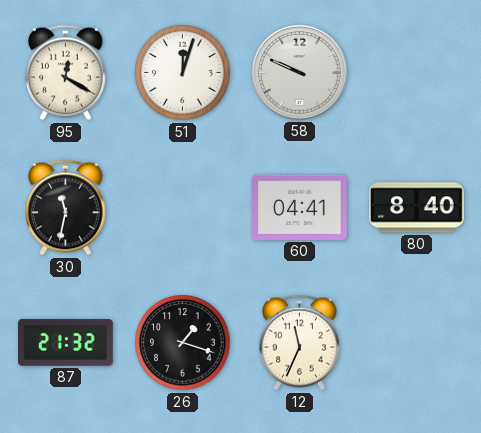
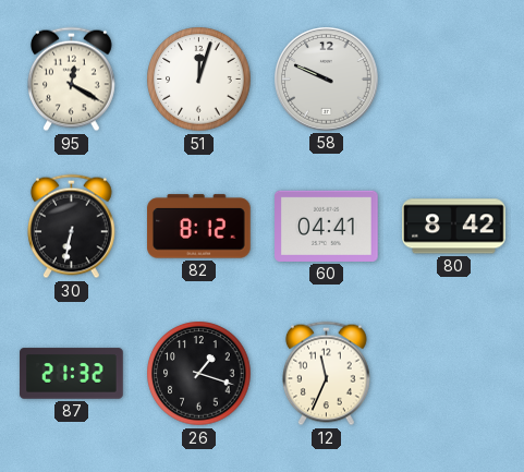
30: 11:32 -> 6:32
82: none -> 8:12
80: 8:40 -> 8:42
